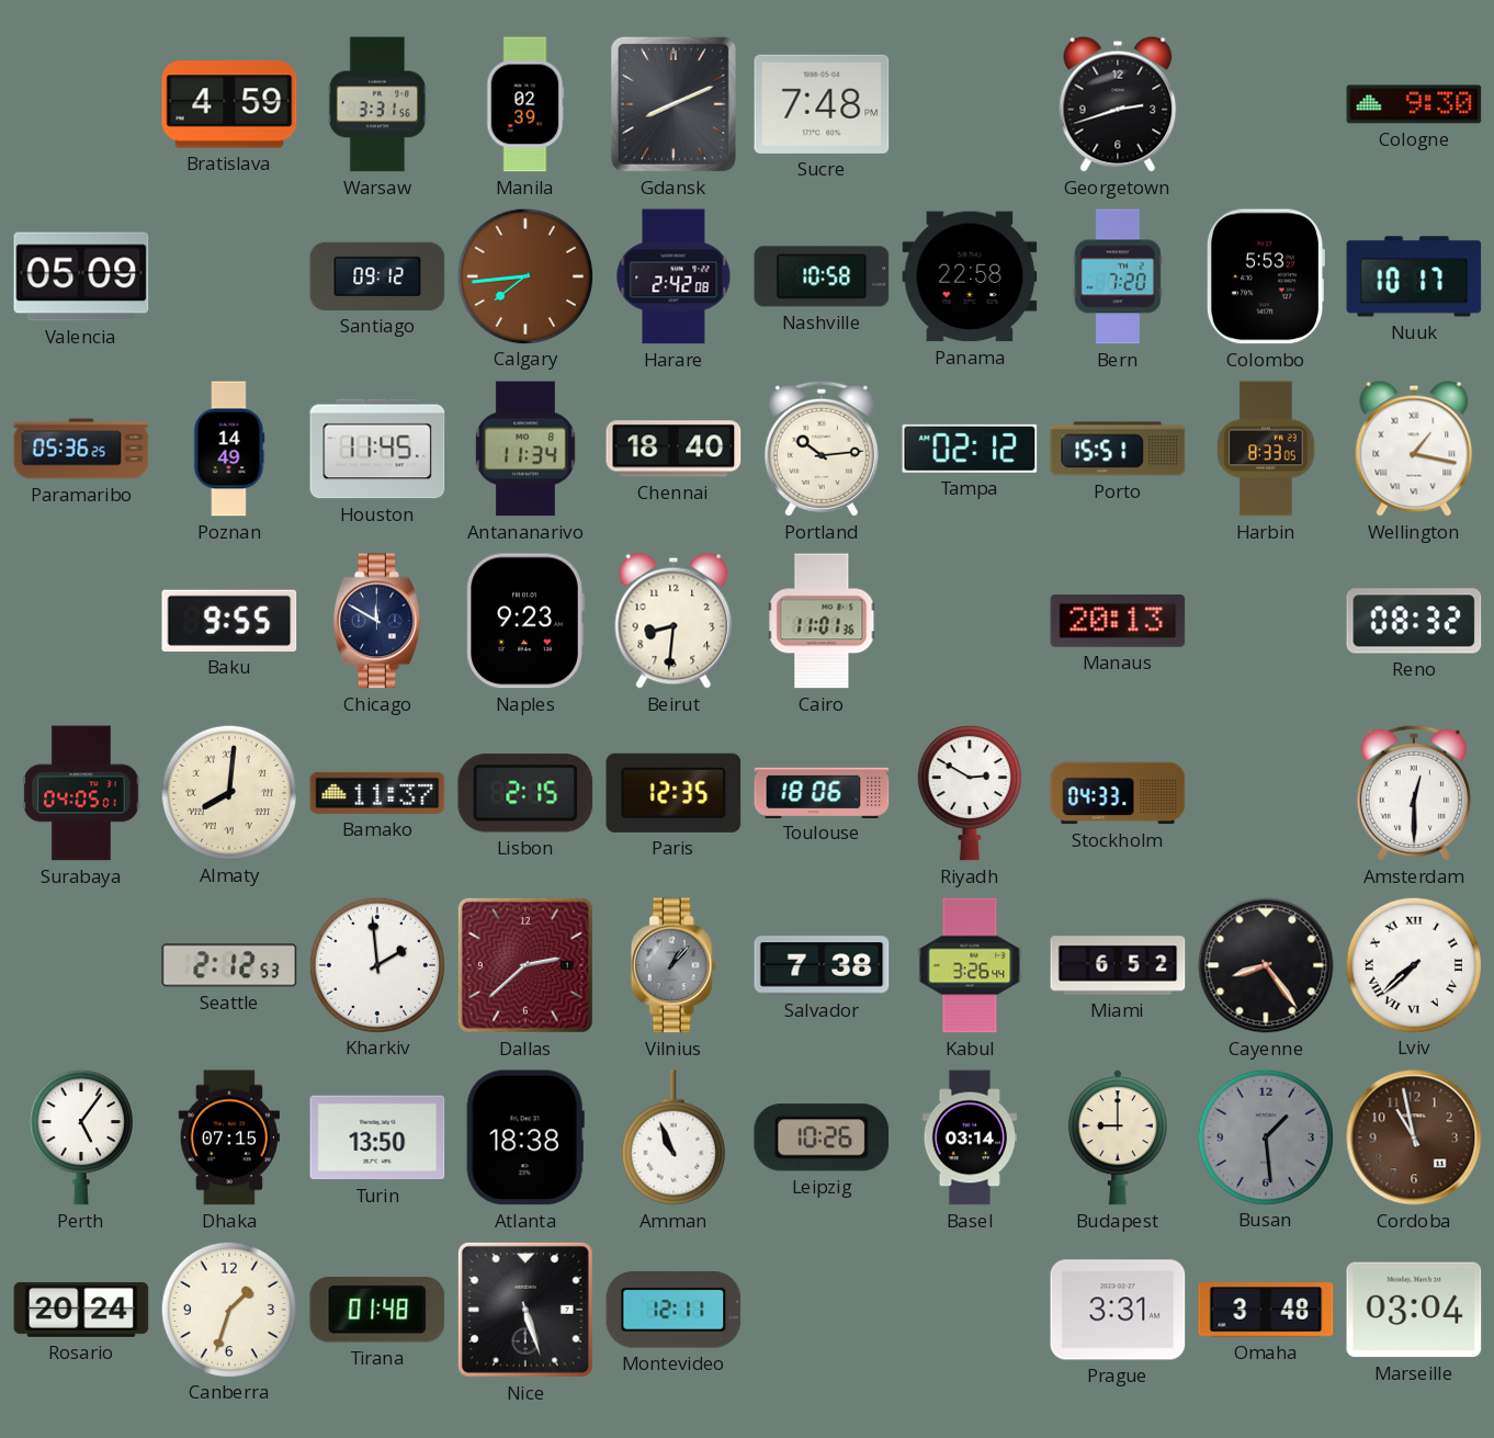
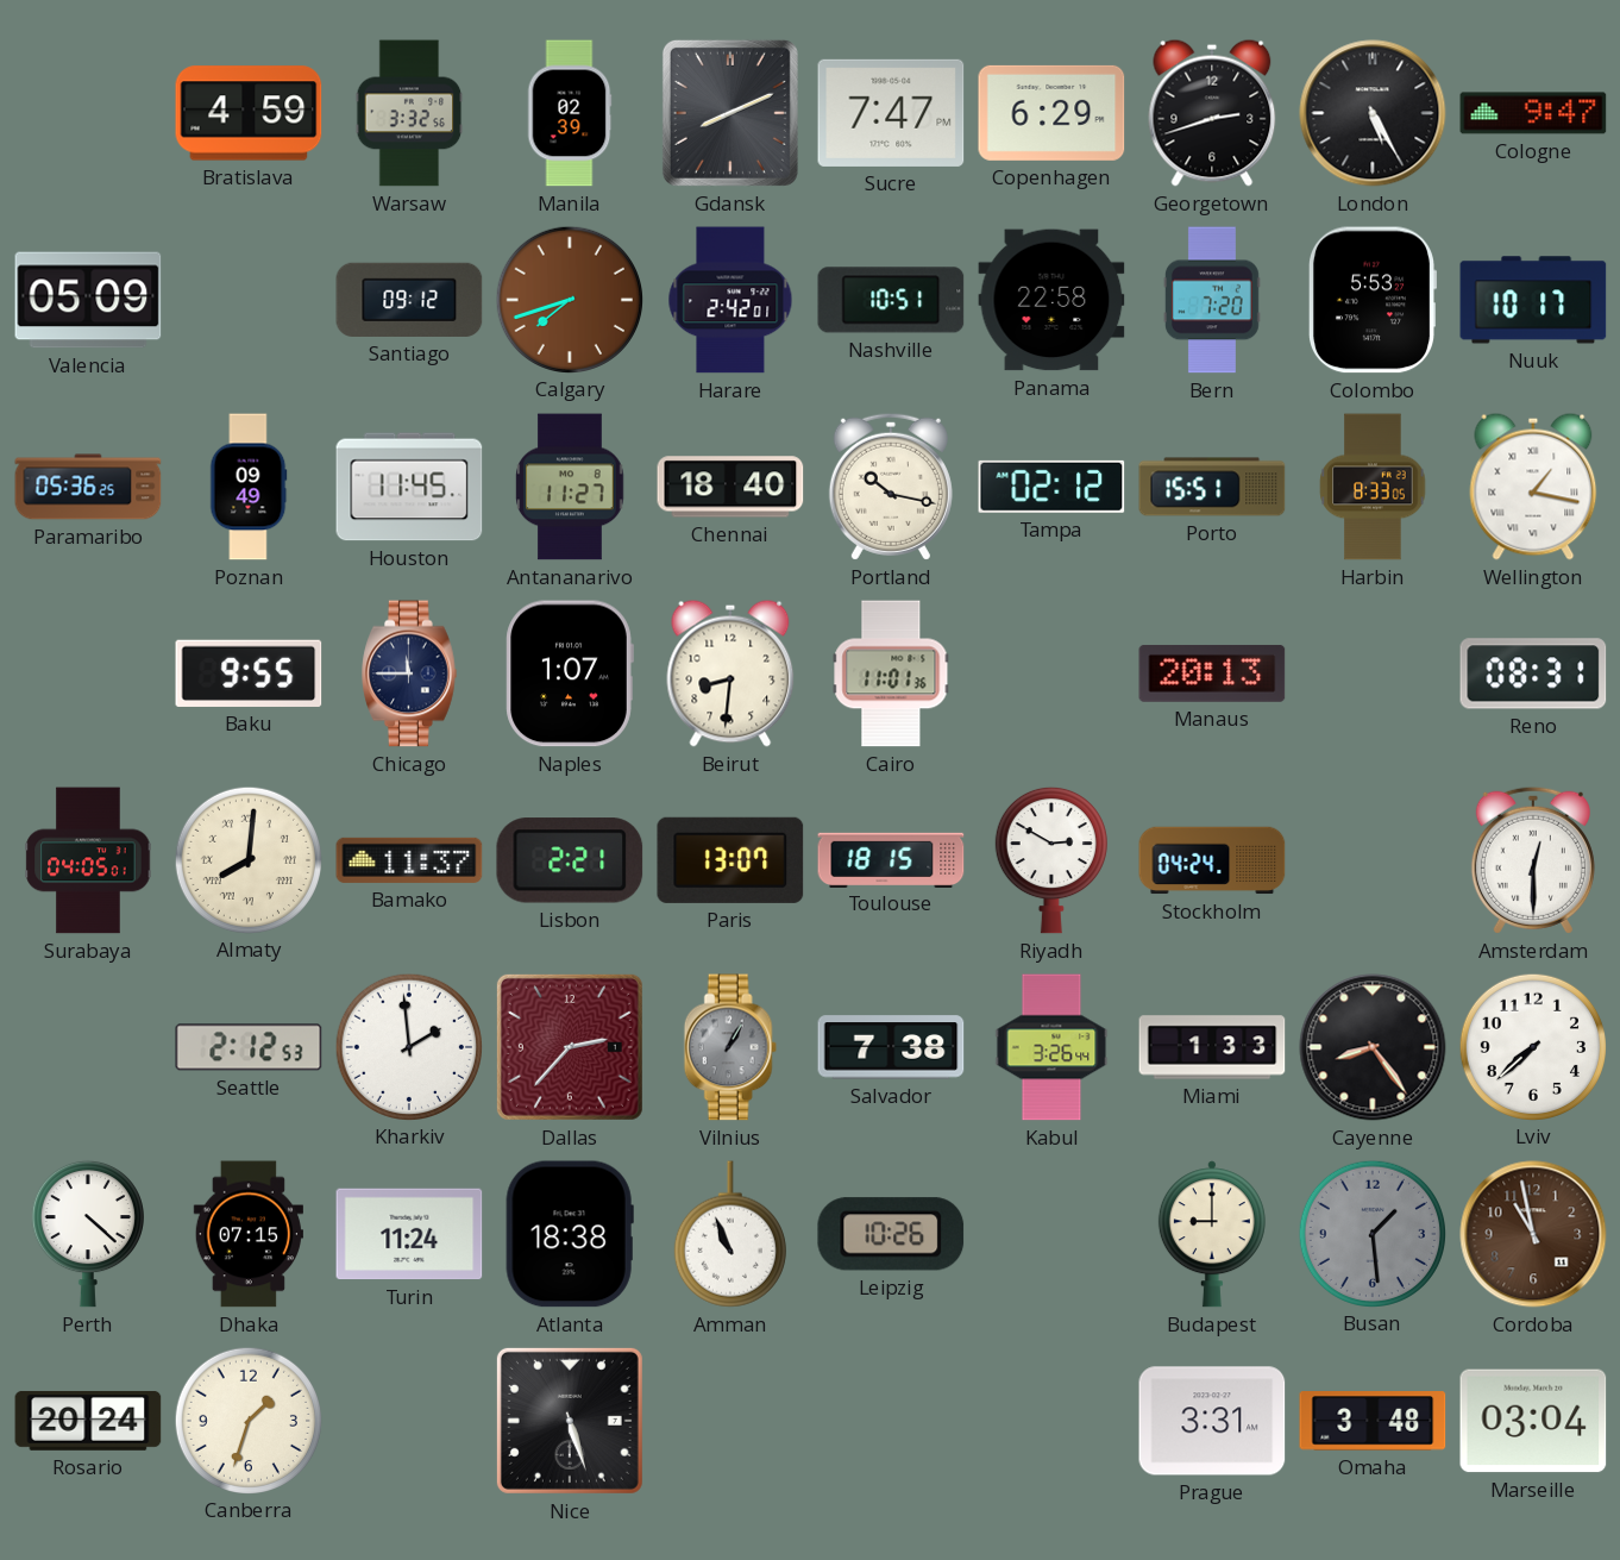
Warsaw: 3:31 -> 3:32
Sucre: 7:48 -> 7:47
Copenhagen: none -> 6:29
London: none -> 5:25
Cologne: 9:30 -> 9:47
Calgary: 7:44 -> 7:42
Harare: 2:42:08 -> 2:42:01
Nashville: 10:58 -> 10:51
Poznan: 14:49 -> 09:49
Antananarivo: 11:34 -> 11:27
Portland: 10:14 -> 10:17
Chicago: 11:50 -> 11:45
Naples: 9:23 -> 1:07
Reno: 08:32 -> 08:31
Lisbon: 2:15 -> 2:21
Paris: 12:35 -> 13:07
Toulouse: 18:06 -> 18:15
Stockholm: 04:33 -> 04:24
Dallas: 2:38 -> 2:37
Vilnius: 1:07 -> 1:05
Miami: 6:52 -> 1:33
Lviv numerals: Roman -> Arabic
Perth: 5:06 -> 4:22
Turin: 13:50 -> 11:24
Basel: 03:14 -> none
Tirana: 01:48 -> none
Montevideo: 12:11 -> none
